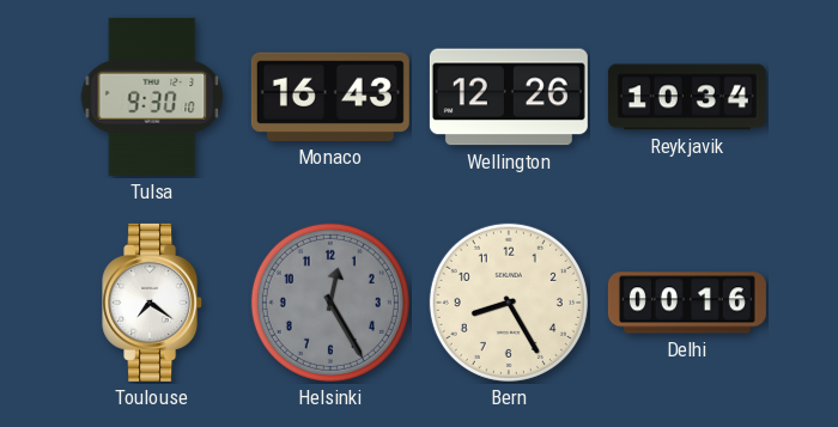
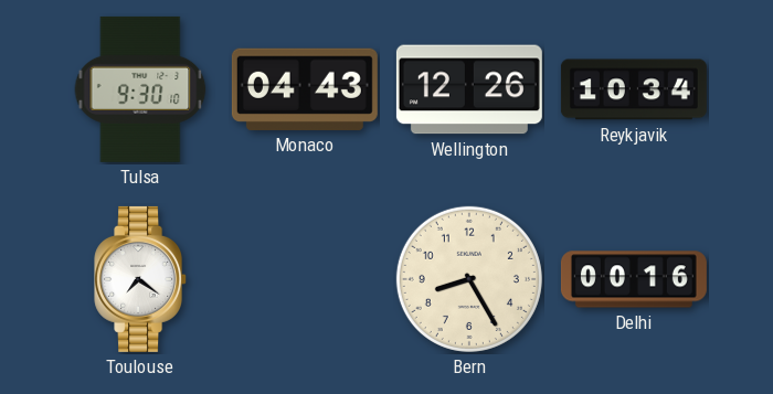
Monaco: 16:43 -> 04:43
Helsinki: 12:25 -> none
